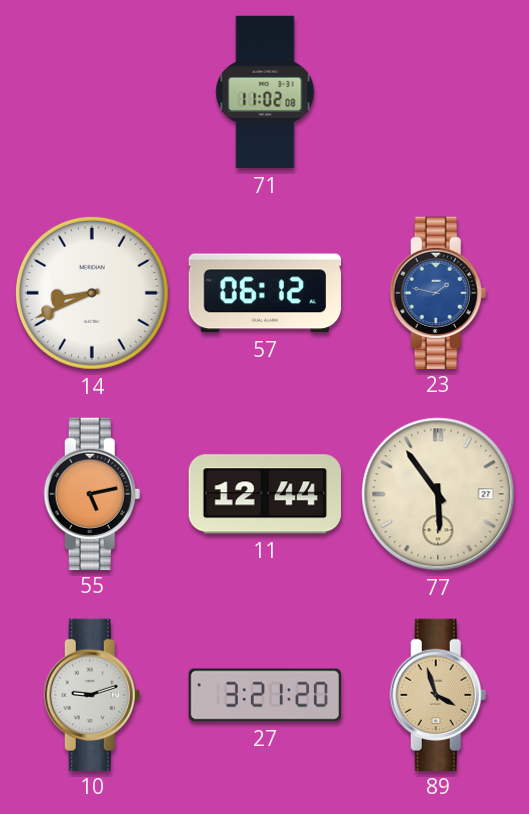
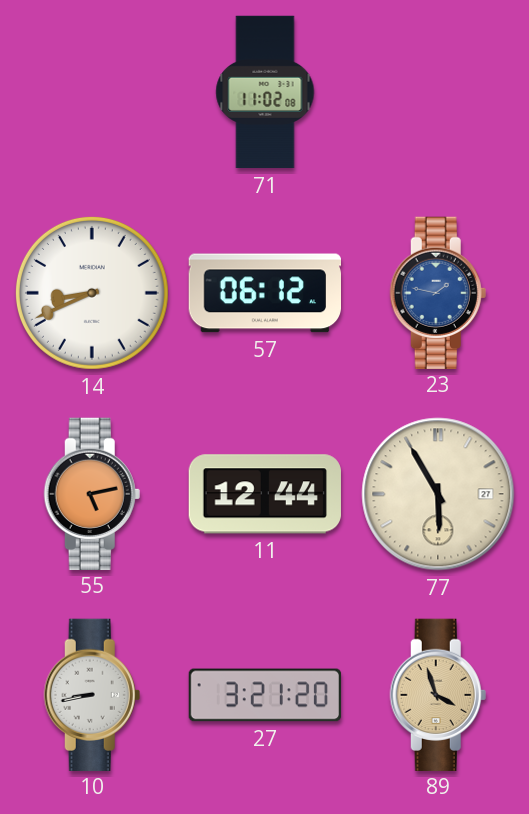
77: 5:54 -> 5:55
10: 9:12 -> 8:43
